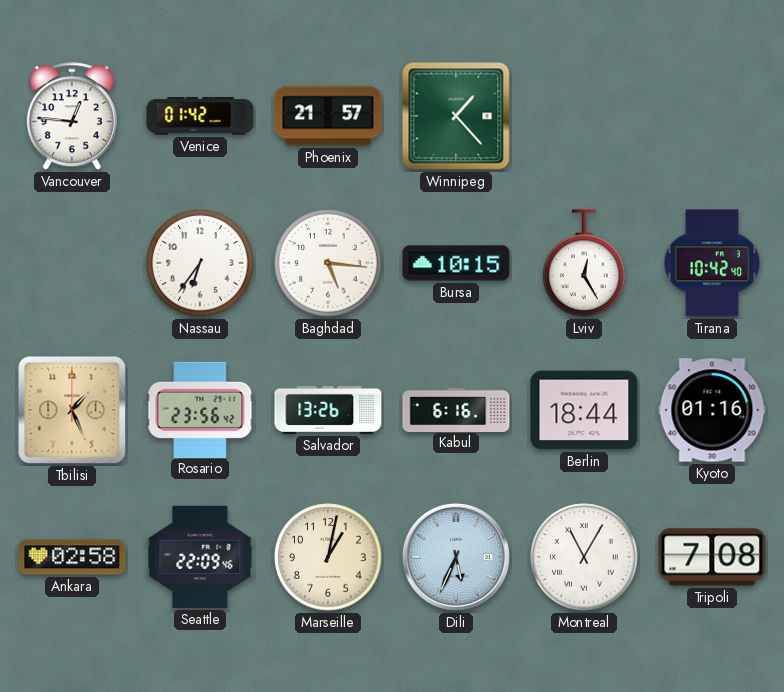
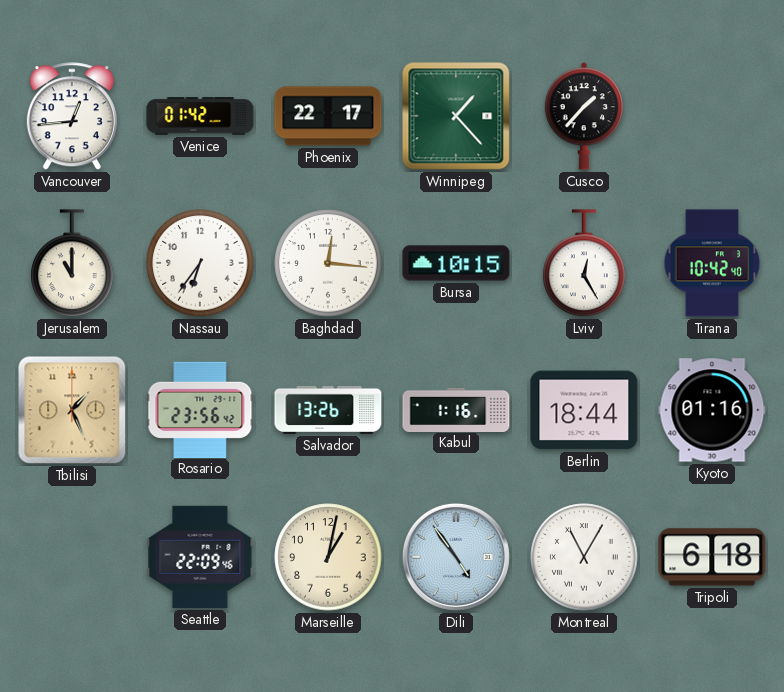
Vancouver: 12:46 -> 12:44
Phoenix: 21:57 -> 22:17
Cusco: none -> 1:37
Jerusalem: none -> 11:00
Baghdad: 5:16 -> 12:16
Kabul: 6:16 -> 1:16
Ankara: 02:58 -> none
Dili: 5:34 -> 4:54
Tripoli: 7:08 -> 6:18
